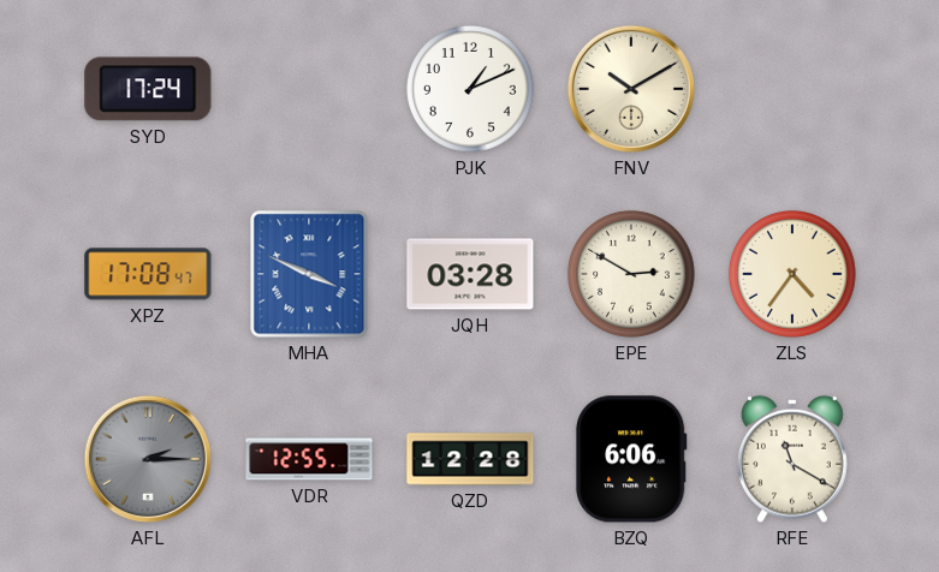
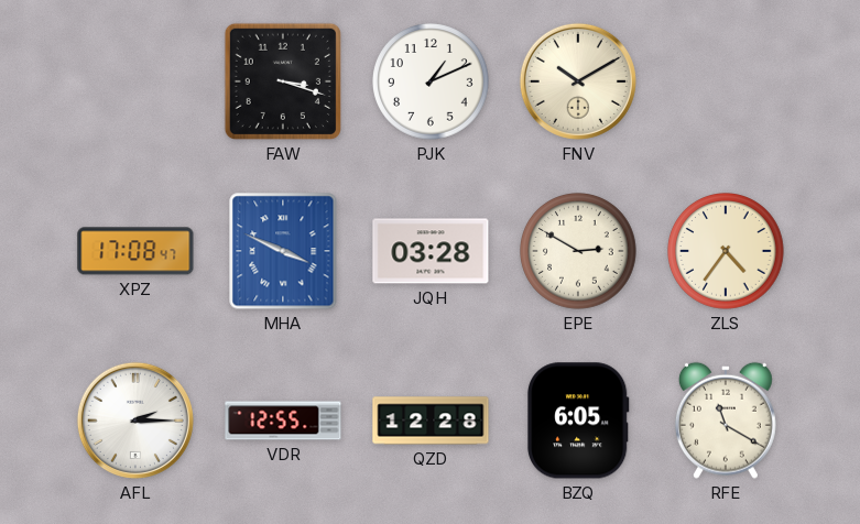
SYD: 17:24 -> none
FAW: none -> 3:18
AFL dial: grey -> white
BZQ: 6:06 -> 6:05
